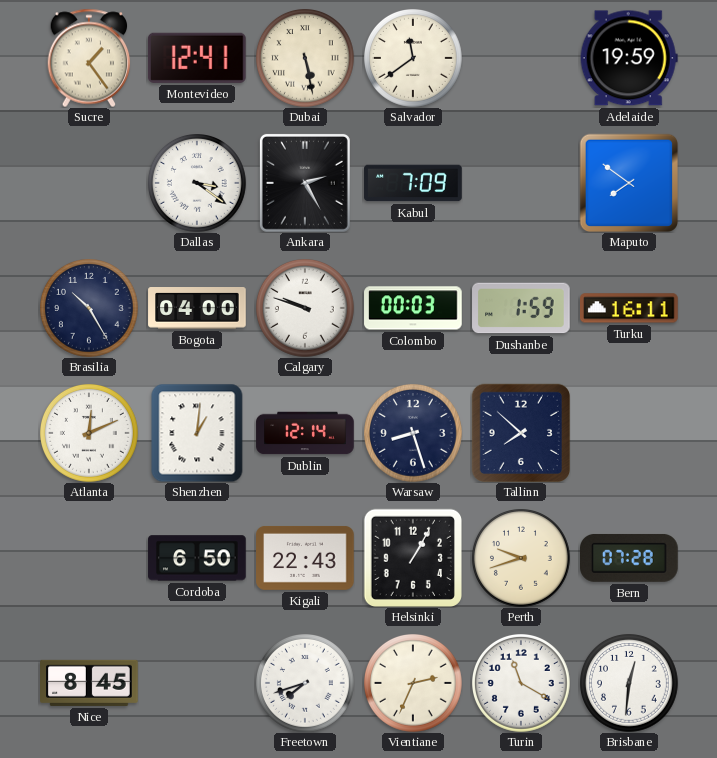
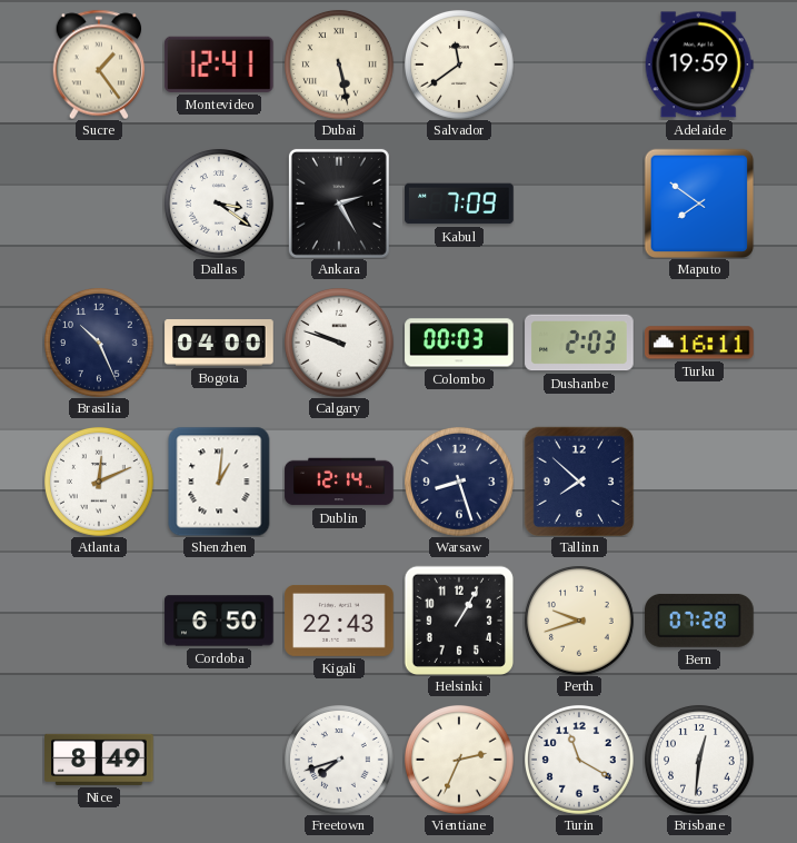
Brasilia: 10:25 -> 10:26
Dushanbe: 1:59 -> 2:03
Nice: 8:45 -> 8:49
